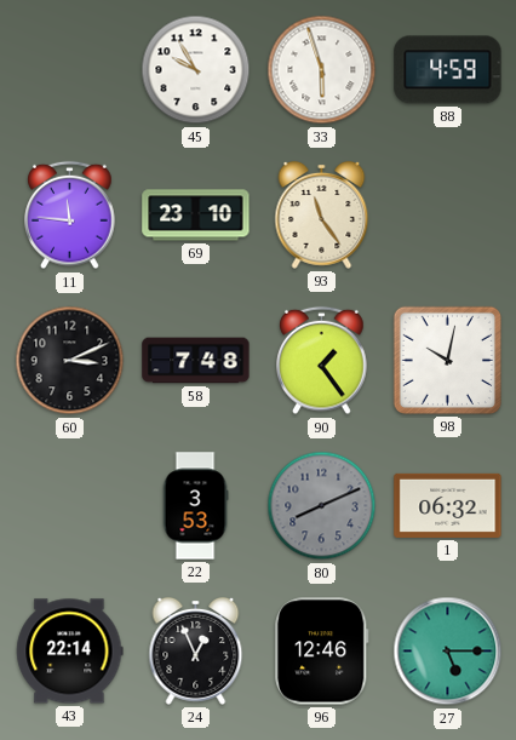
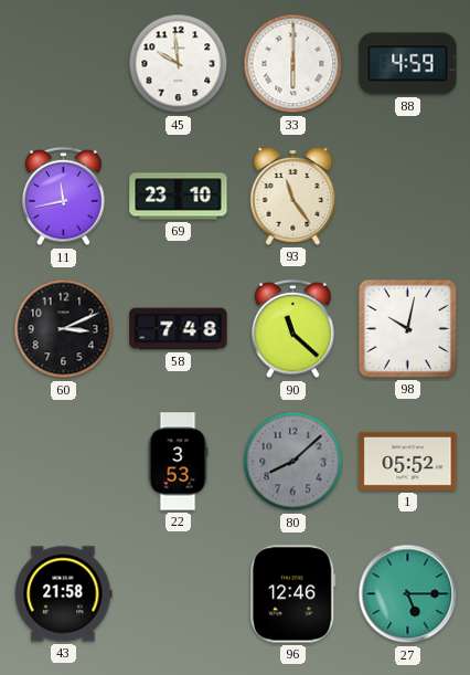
45: 9:55 -> 9:59
33: 5:57 -> 6:00
11: 11:46 -> 11:43
90: 1:24 -> 11:22
80: 8:11 -> 8:08
1: 06:32 -> 05:52
43: 22:14 -> 21:58
24: 12:56 -> none
